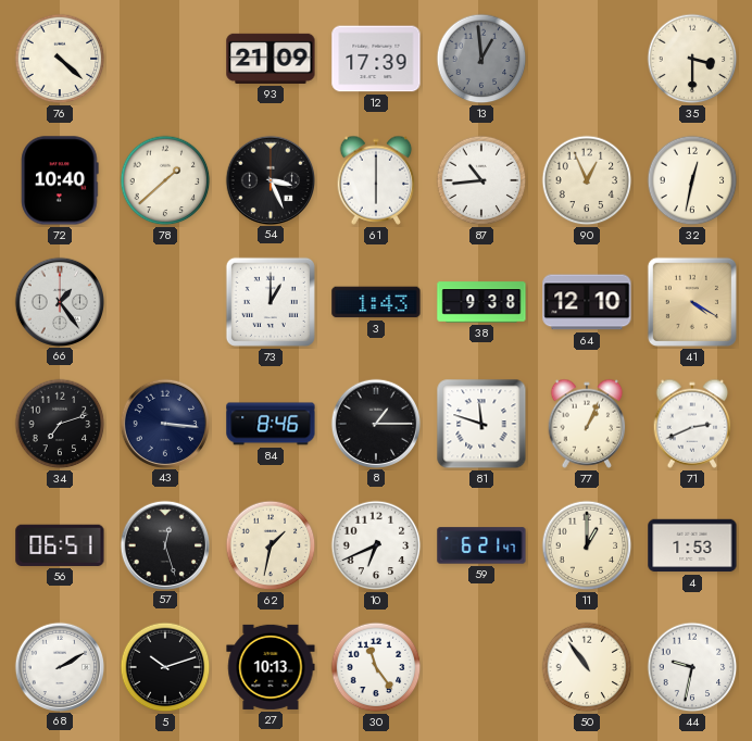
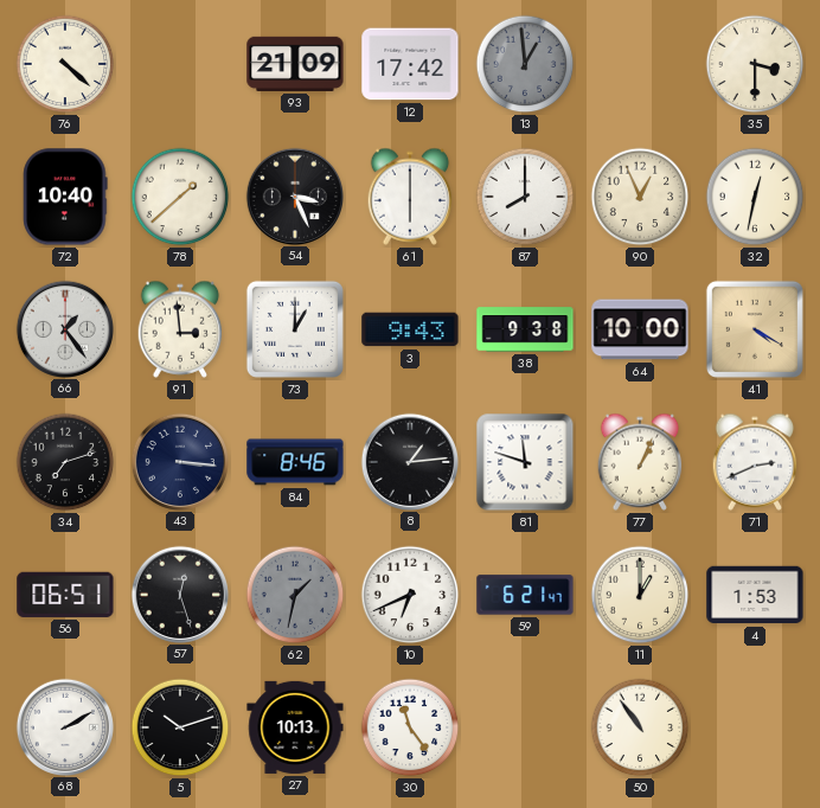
12: 17:39 -> 17:42
87: 10:44 -> 8:00
91: none -> 2:59
3: 1:43 -> 9:43
64: 12:10 -> 10:00
8: 1:15 -> 1:14
62 dial: cream -> grey
44: 9:32 -> none
